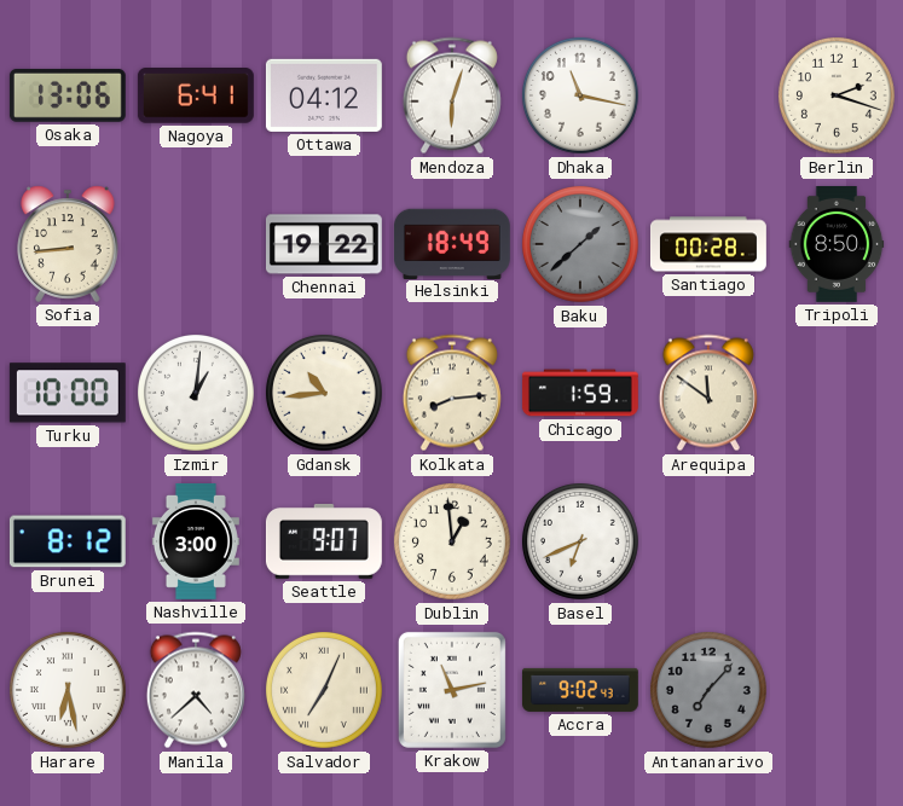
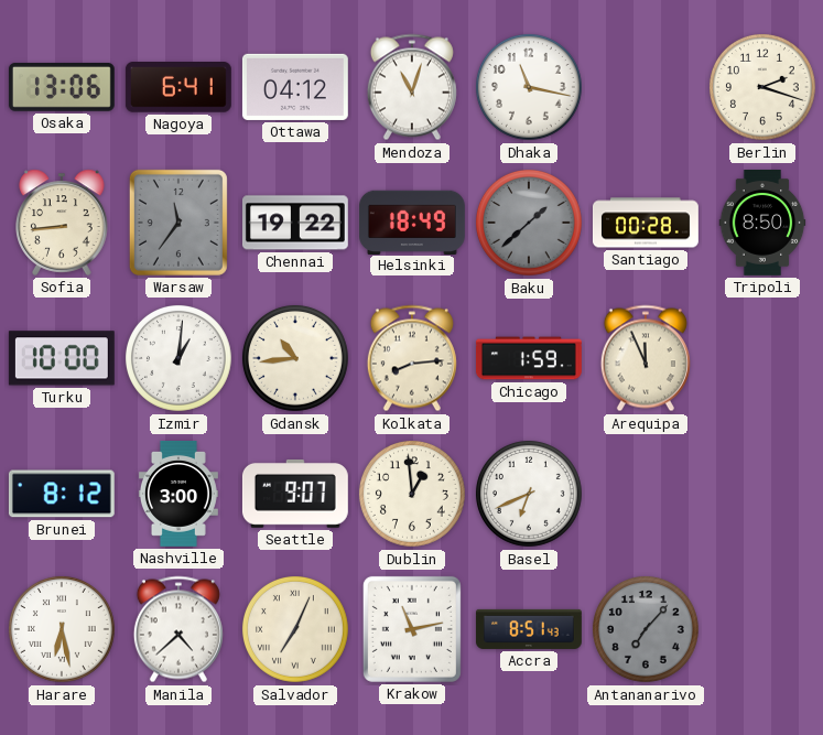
Mendoza: 6:03 -> 11:03
Warsaw: none -> 11:36
Arequipa: 11:51 -> 11:56
Accra: 9:02 -> 8:51
